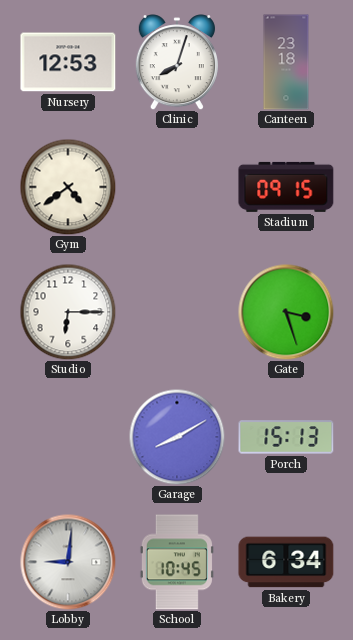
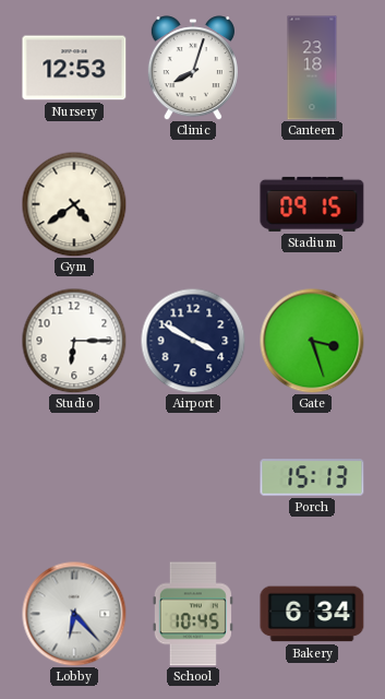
Airport: none -> 3:50
Garage: 8:10 -> none
Lobby: 9:01 -> 6:23
